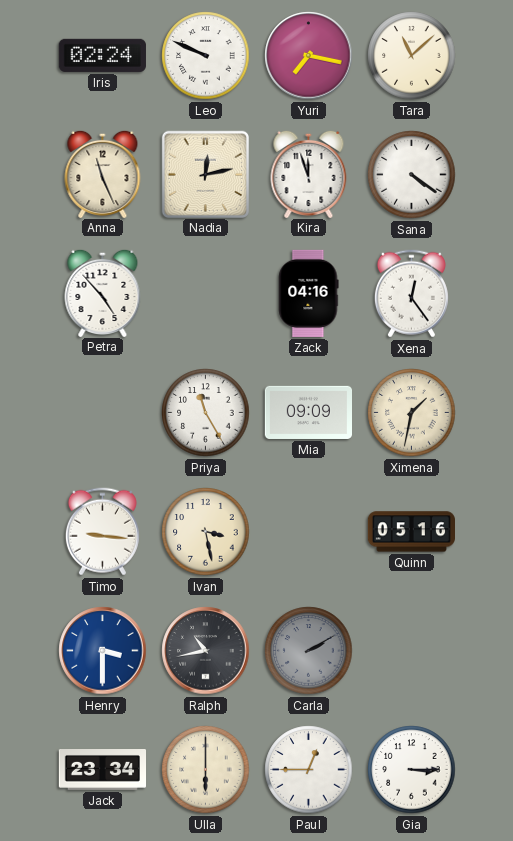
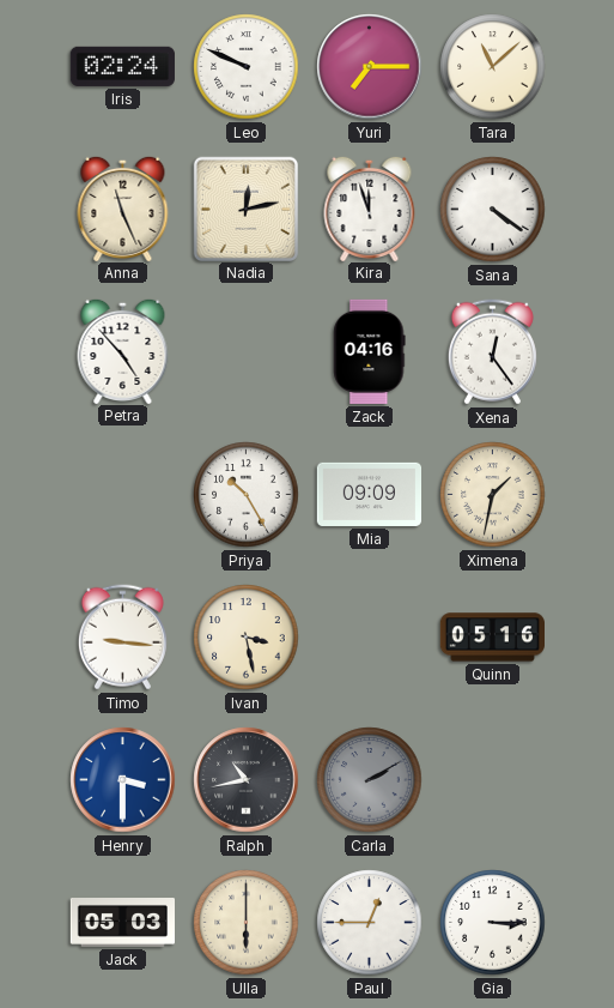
Yuri: 7:17 -> 7:15
Priya: 11:25 -> 10:25
Jack: 23:34 -> 05:03
